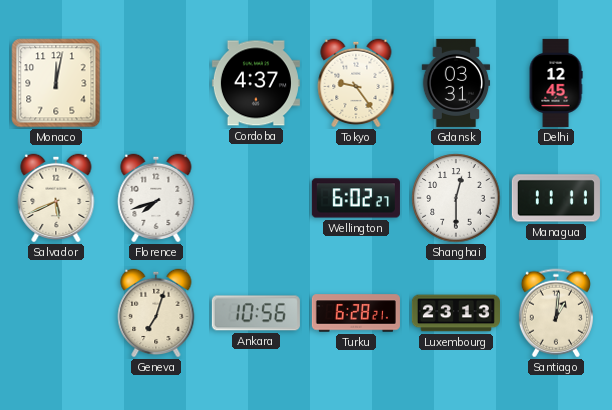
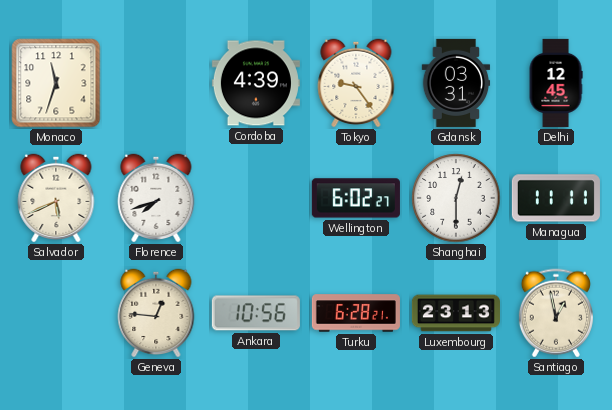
Monaco: 12:02 -> 11:33
Cordoba: 4:37 -> 4:39
Geneva: 7:03 -> 12:46
Santiago: 1:01 -> 12:58
